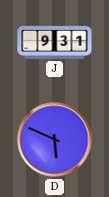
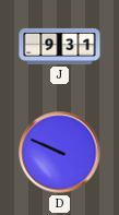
D: 5:49 -> 9:49
